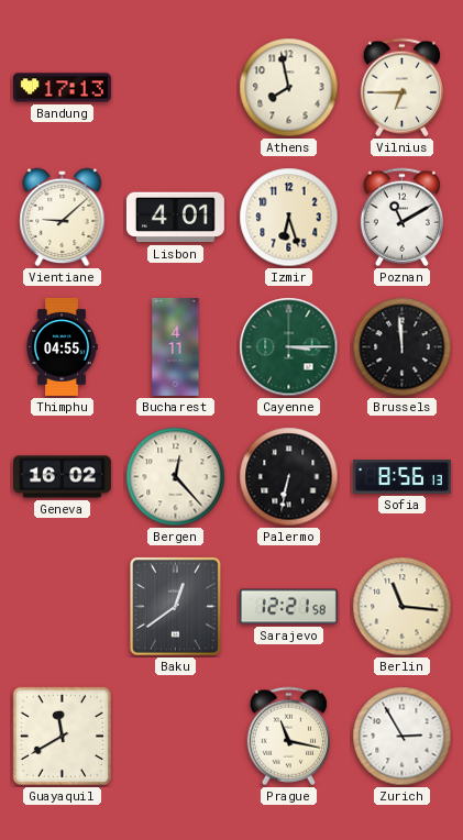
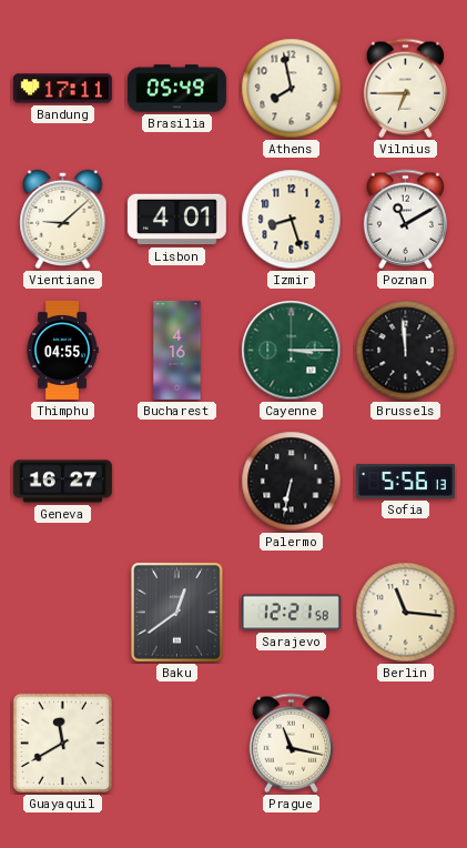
Bandung: 17:13 -> 17:11
Brasilia: none -> 05:49
Izmir: 6:27 -> 8:27
Bucharest: 4:11 -> 4:16
Geneva: 16:02 -> 16:27
Bergen: 12:23 -> none
Sofia: 8:56 -> 5:56
Zurich: 2:55 -> none
